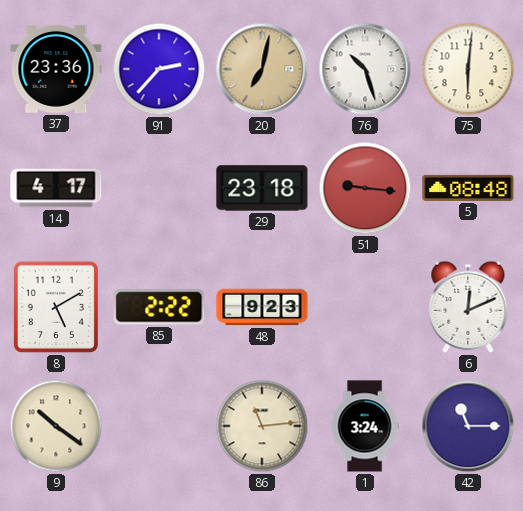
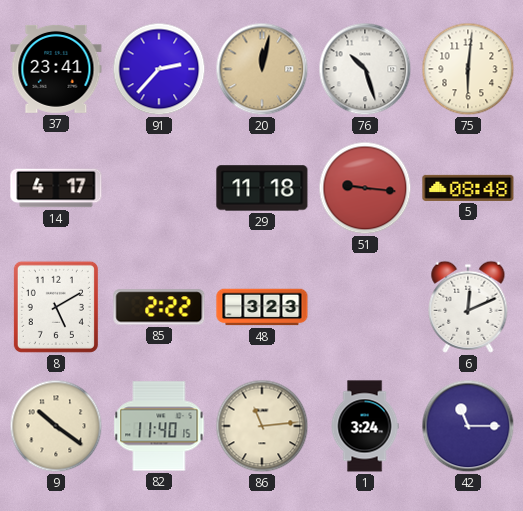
37: 23:36 -> 23:41
20: 7:02 -> 12:02
29: 23:18 -> 11:18
48: 9:23 -> 3:23
82: none -> 11:40
